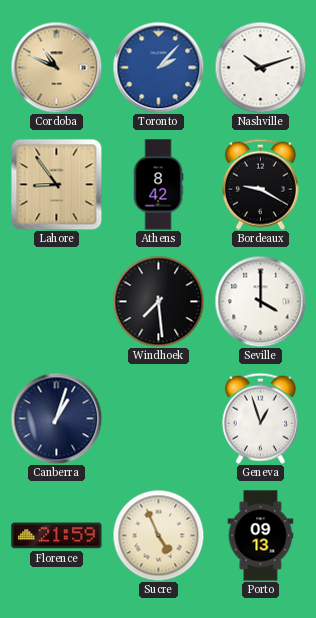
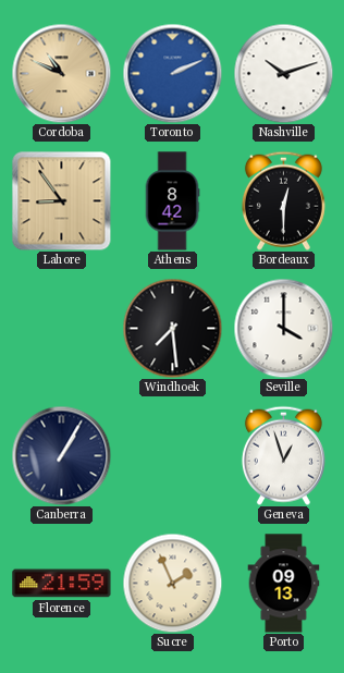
Toronto: 2:07 -> 2:11
Bordeaux: 9:20 -> 12:30
Canberra: 1:03 -> 1:05
Sucre: 4:56 -> 1:56
